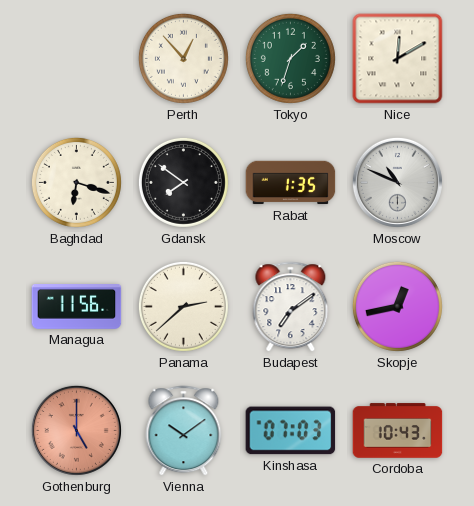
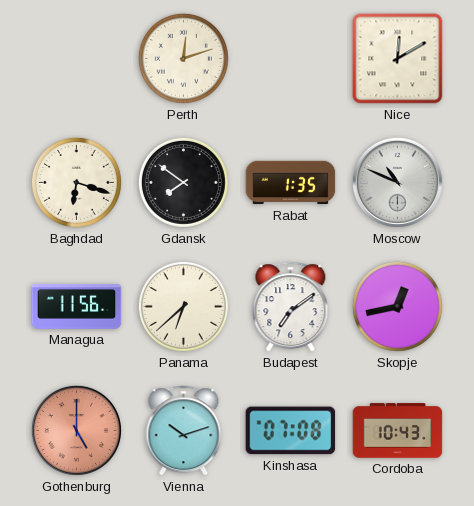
Perth: 12:53 -> 12:12
Tokyo: 1:33 -> none
Panama: 2:38 -> 6:38
Vienna: 10:09 -> 10:12
Kinshasa: 07:03 -> 07:08
